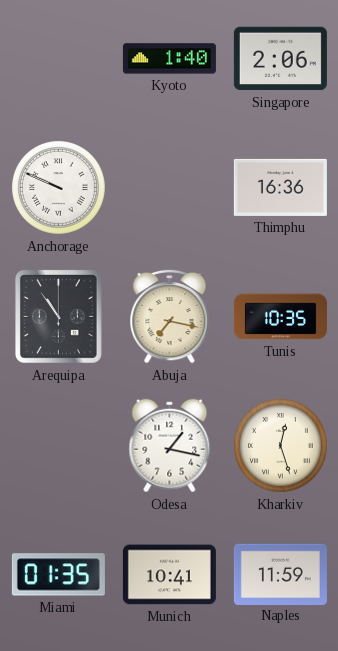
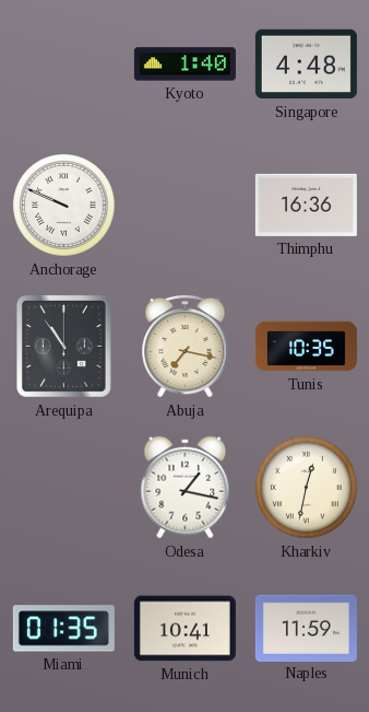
Singapore: 2:06 -> 4:48
Kharkiv: 12:27 -> 12:32
